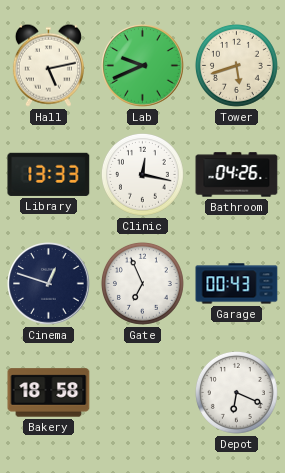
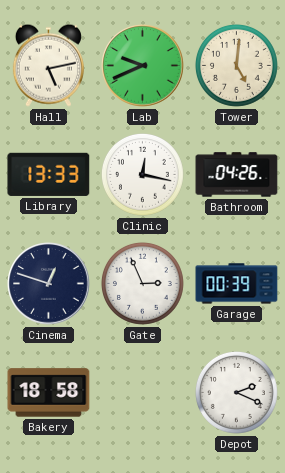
Tower: 5:42 -> 5:01
Gate: 6:56 -> 2:56
Garage: 00:43 -> 00:39
Depot: 6:19 -> 2:19
